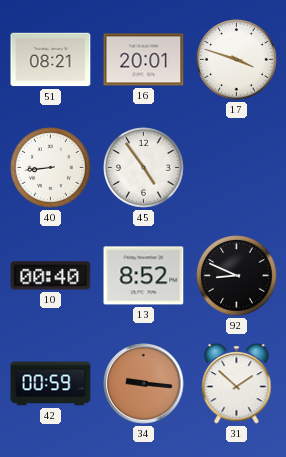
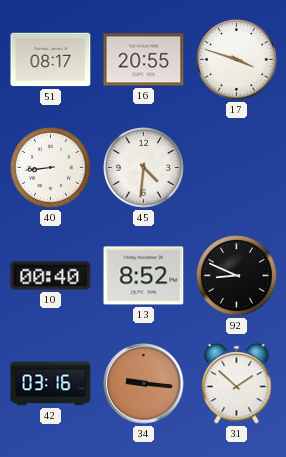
51: 08:21 -> 08:17
16: 20:01 -> 20:55
45: 4:54 -> 4:31
42: 00:59 -> 03:16
